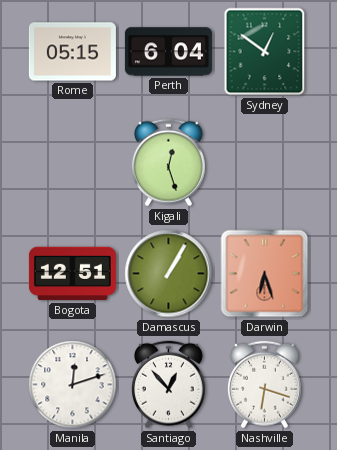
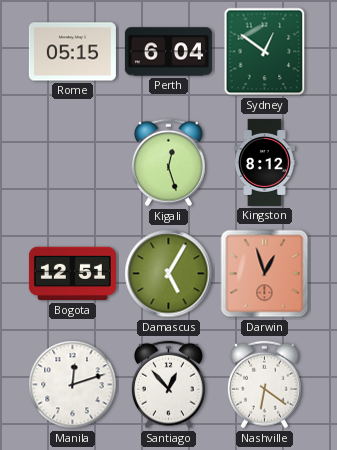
Kingston: none -> 8:12
Damascus: 1:05 -> 5:05
Darwin: 6:27 -> 12:57
Nashville: 6:18 -> 6:21
